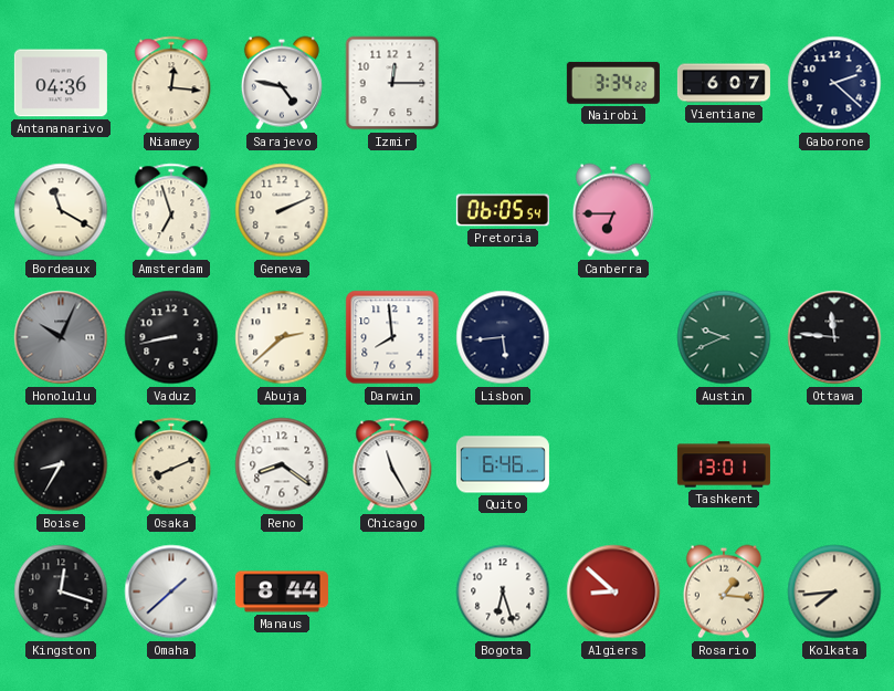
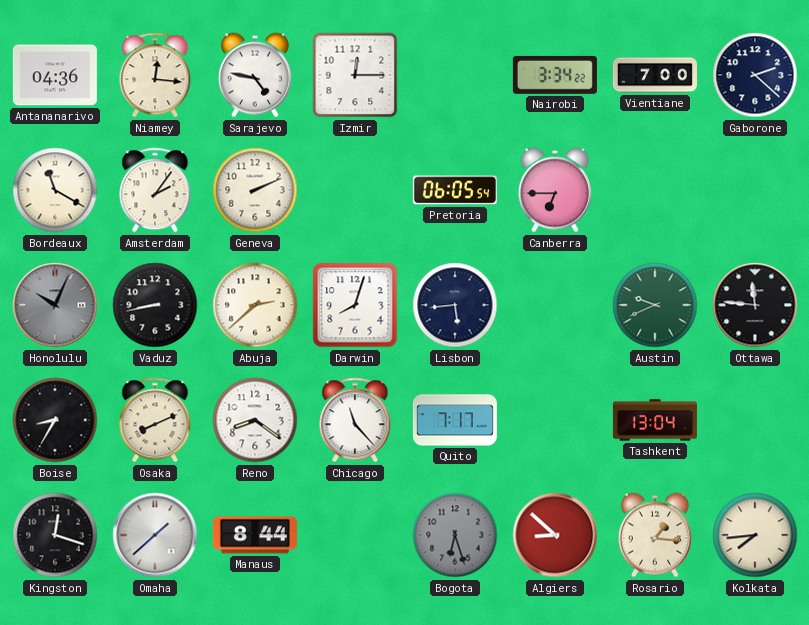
Vientiane: 6:07 -> 7:00
Amsterdam: 6:57 -> 2:06
Darwin: 7:59 -> 8:03
Chicago: 11:25 -> 11:23
Quito: 6:46 -> 7:17
Tashkent: 13:01 -> 13:04
Bogota dial: white -> grey
